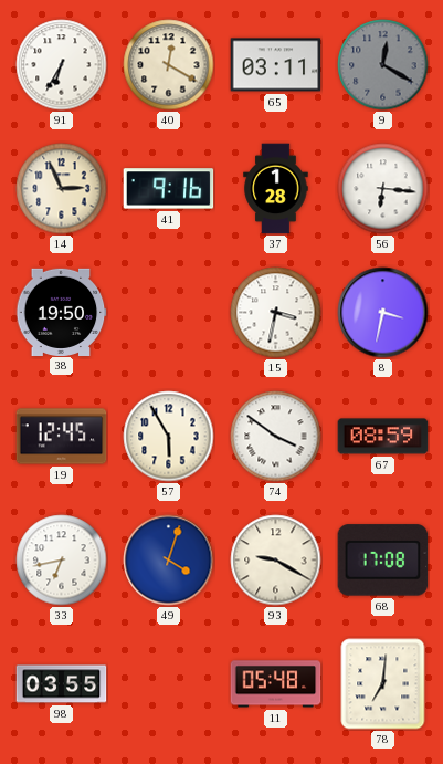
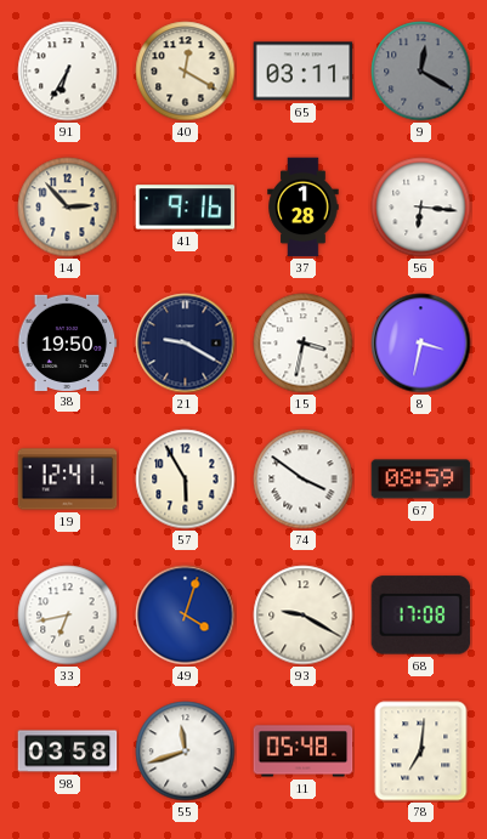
14: 2:56 -> 2:53
21: none -> 9:20
19: 12:45 -> 12:41
98: 03:55 -> 03:58
55: none -> 11:42
